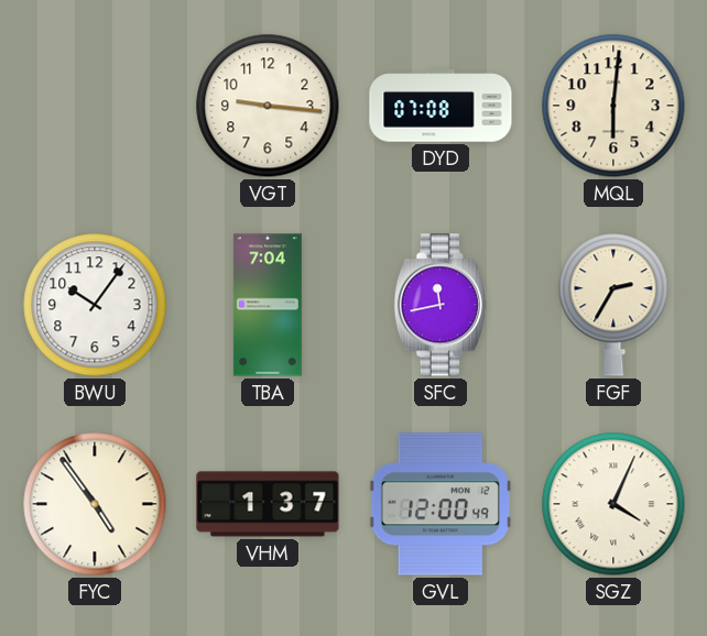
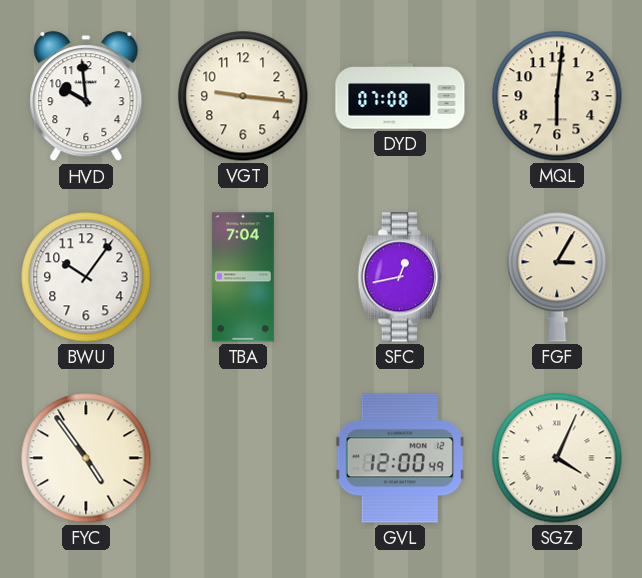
HVD: none -> 9:59
SFC: 11:43 -> 12:43
FGF: 2:35 -> 3:05
VHM: 1:37 -> none
